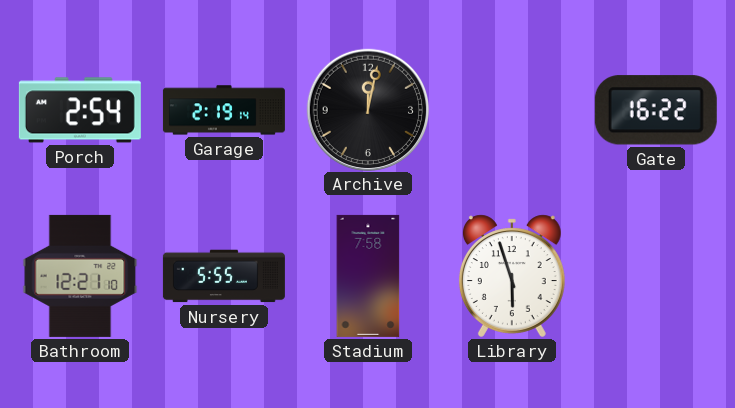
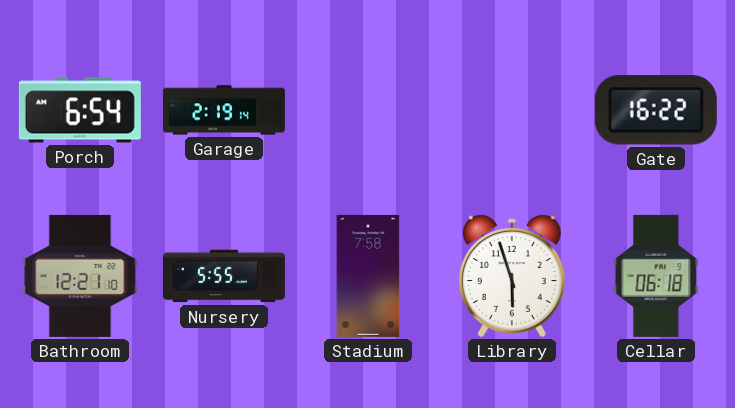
Porch: 2:54 -> 6:54
Archive: 12:02 -> none
Cellar: none -> 06:18
